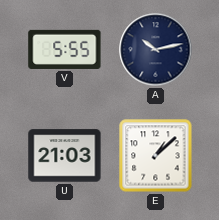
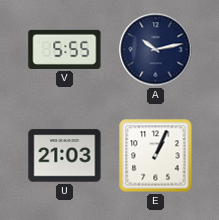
E: 1:08 -> 1:04
